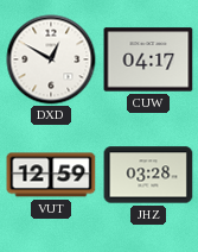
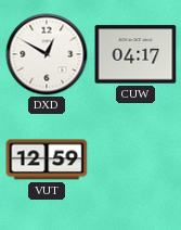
JHZ: 03:28 -> none
